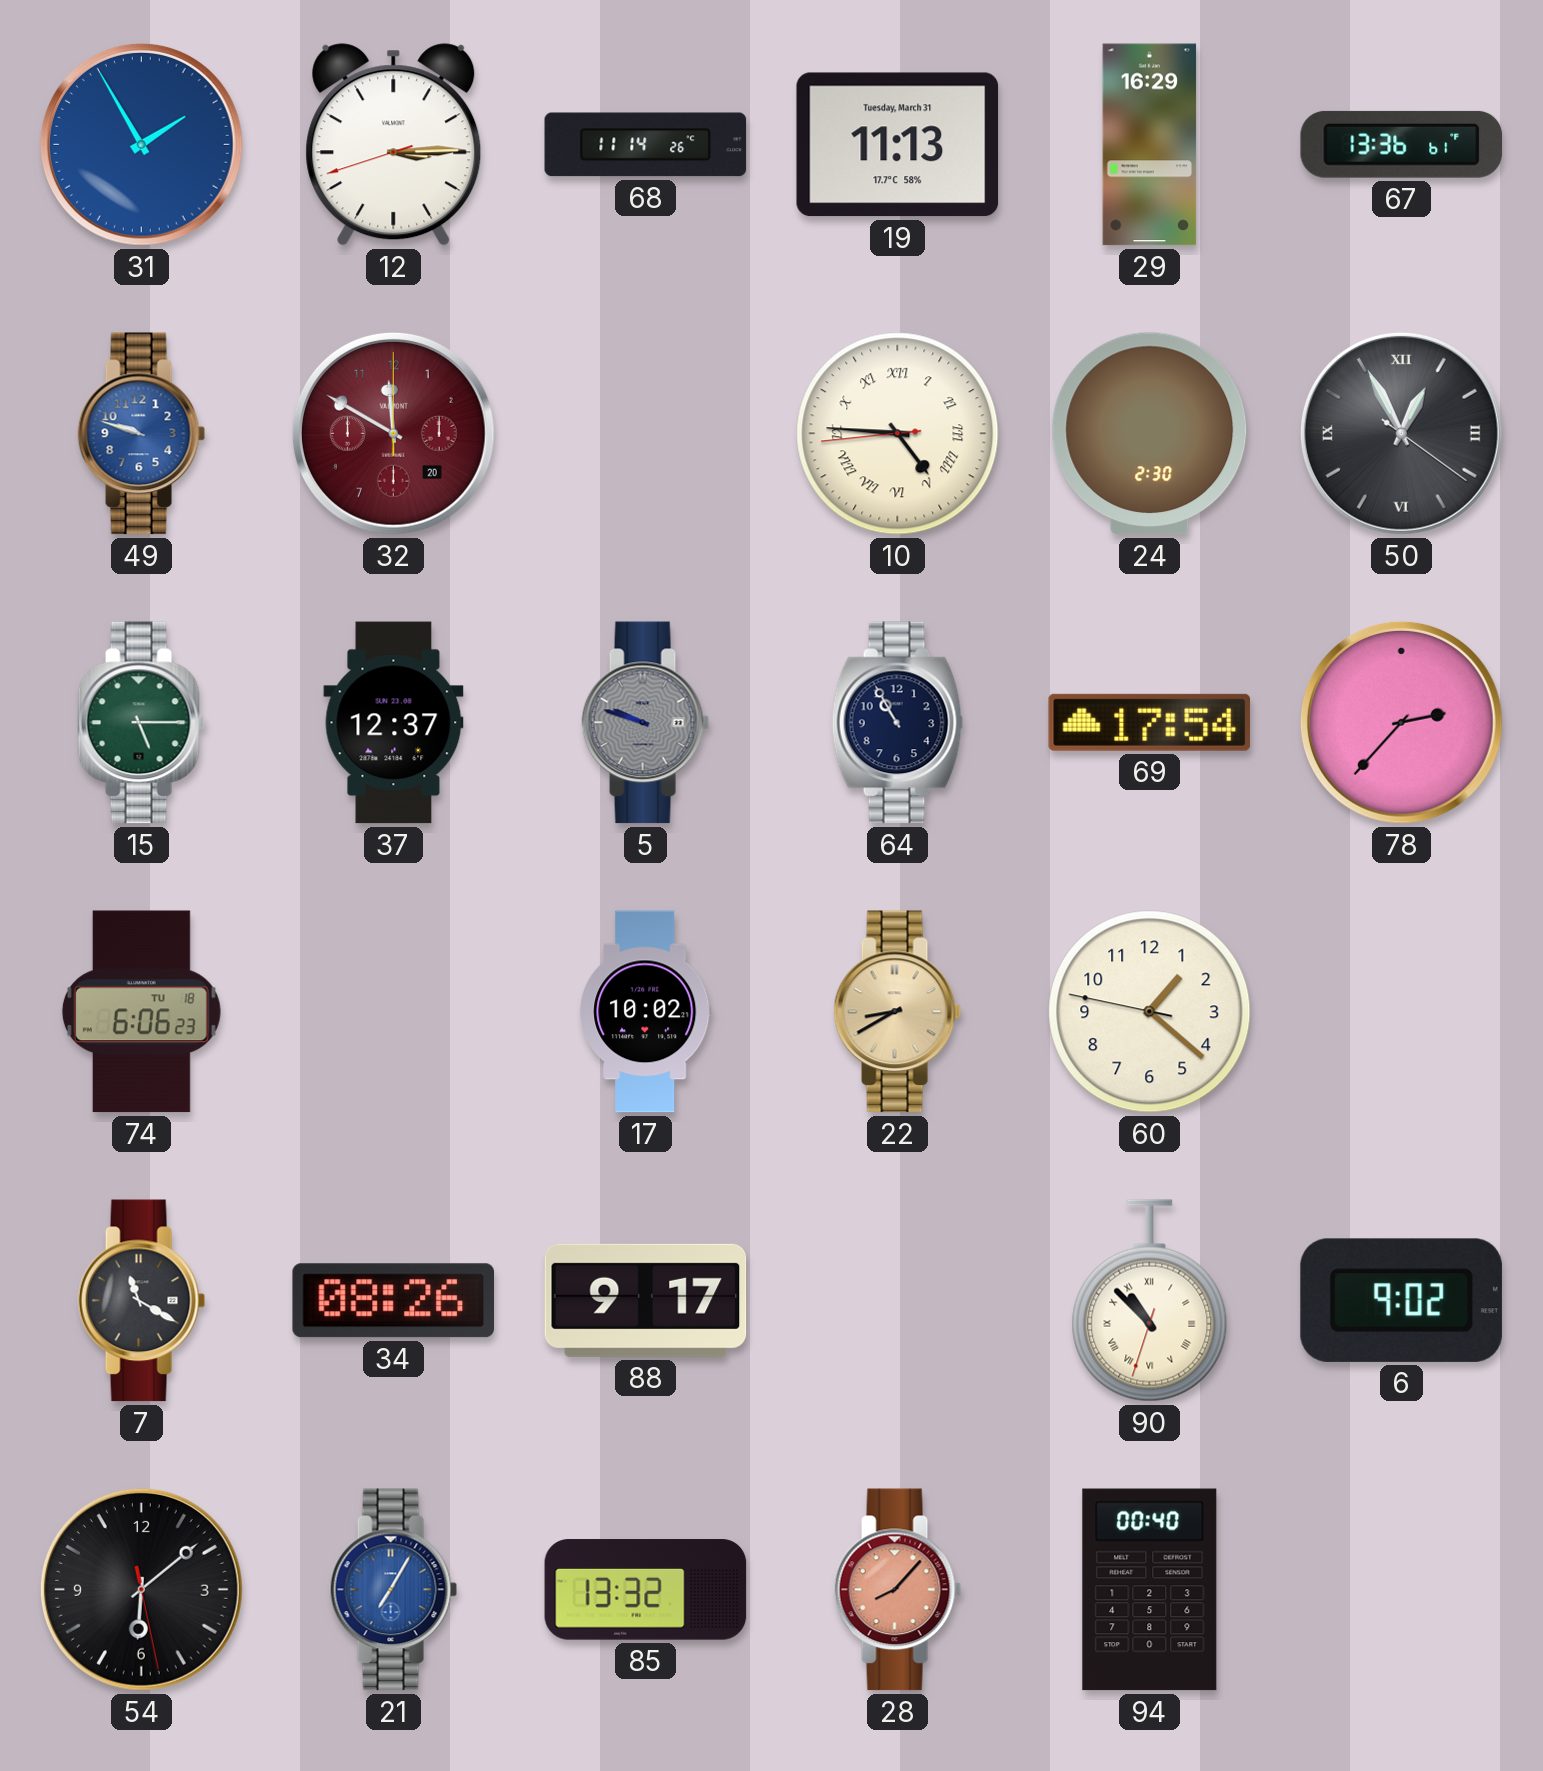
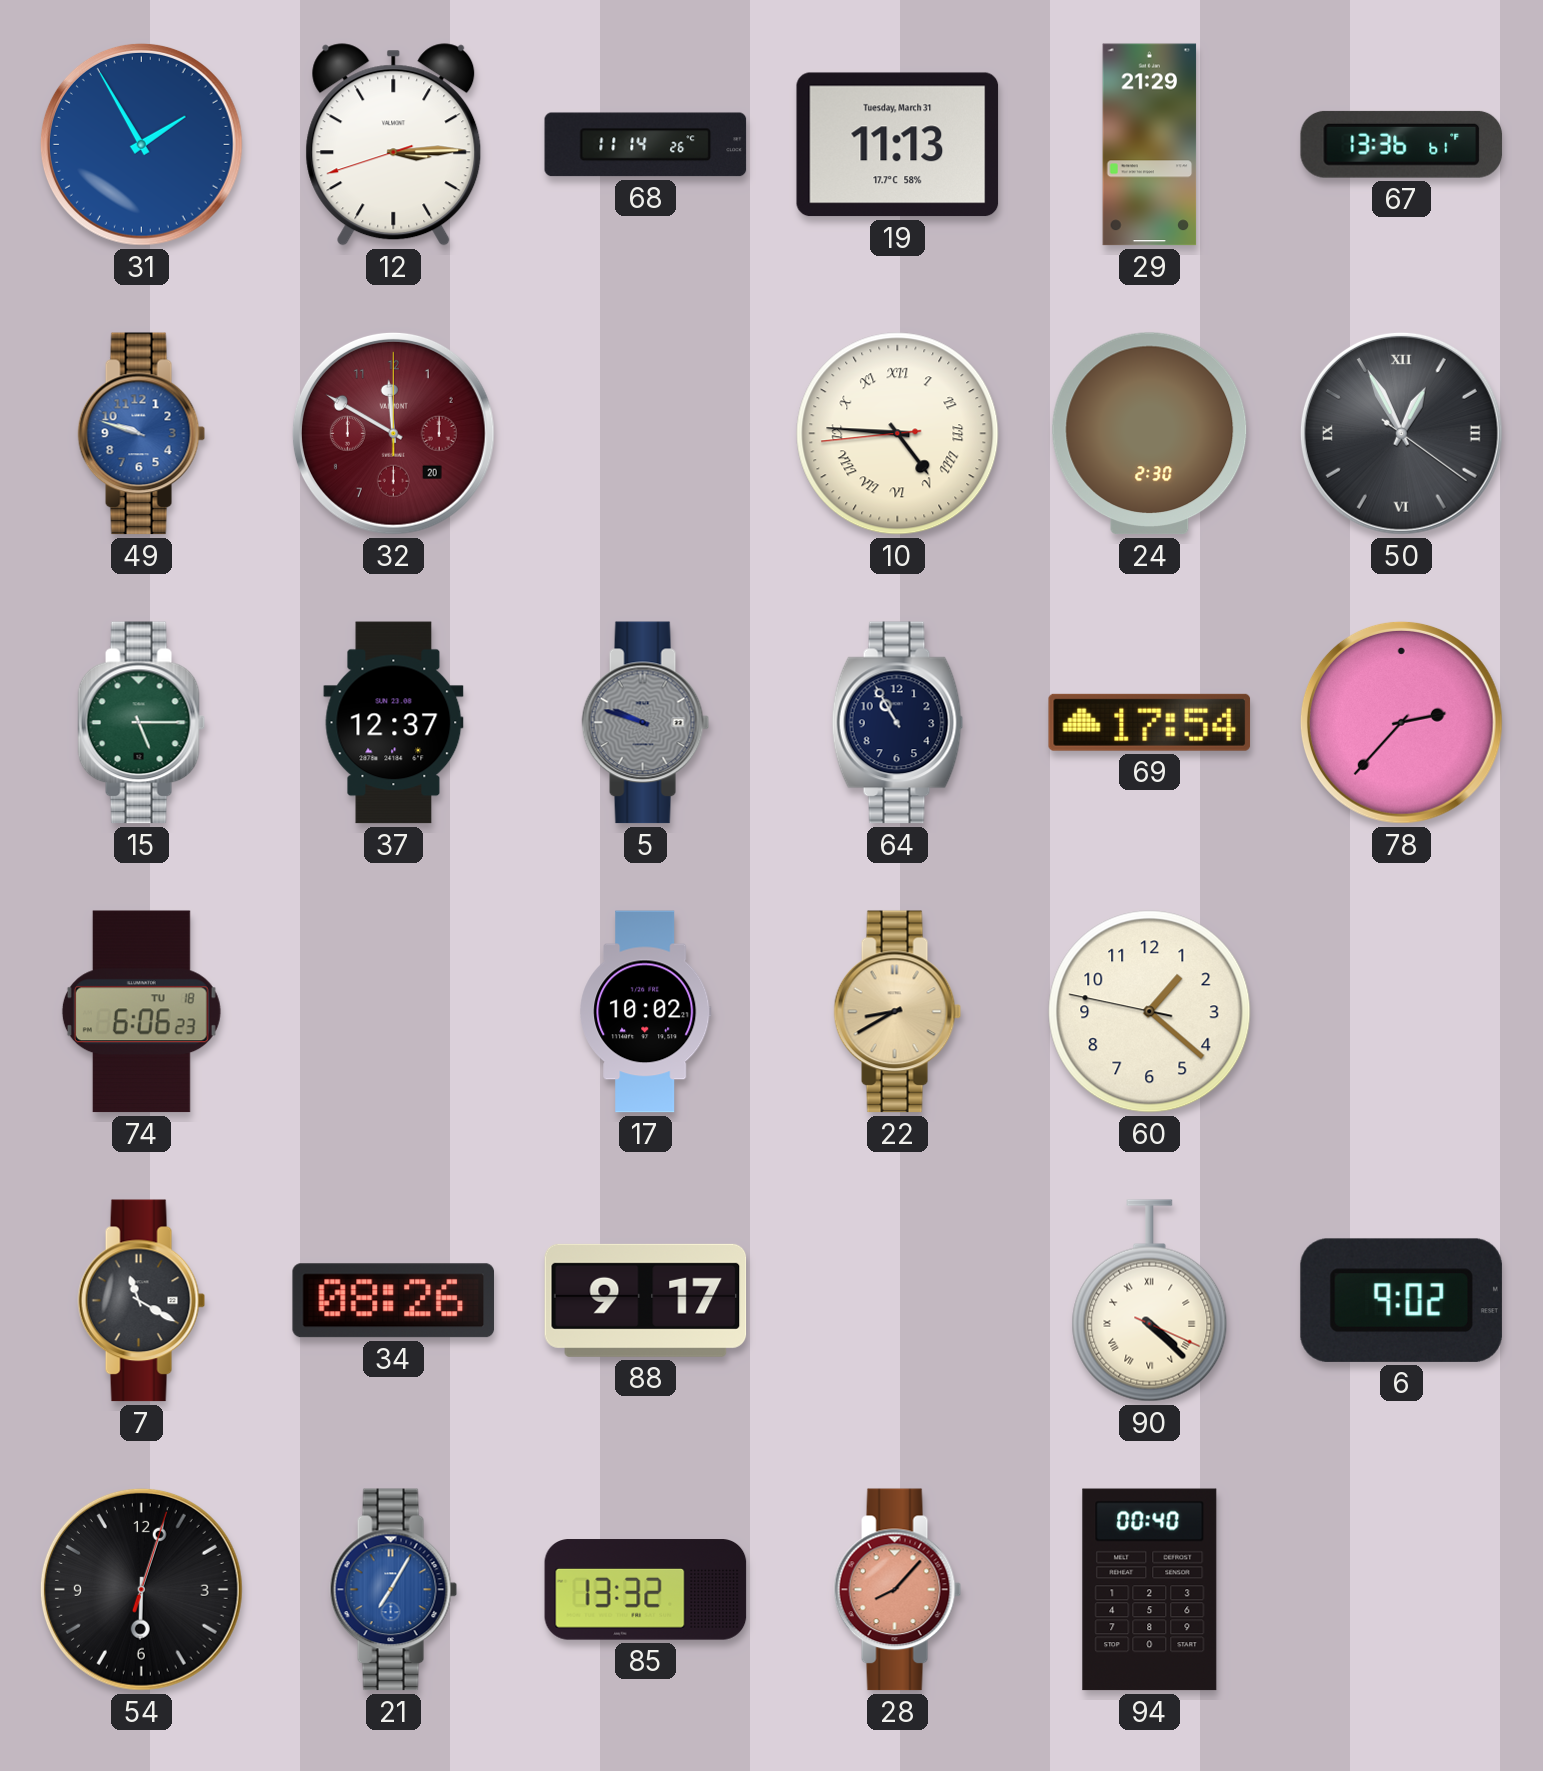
29: 16:29 -> 21:29
90: 10:52 -> 4:22
54: 6:08 -> 6:03
